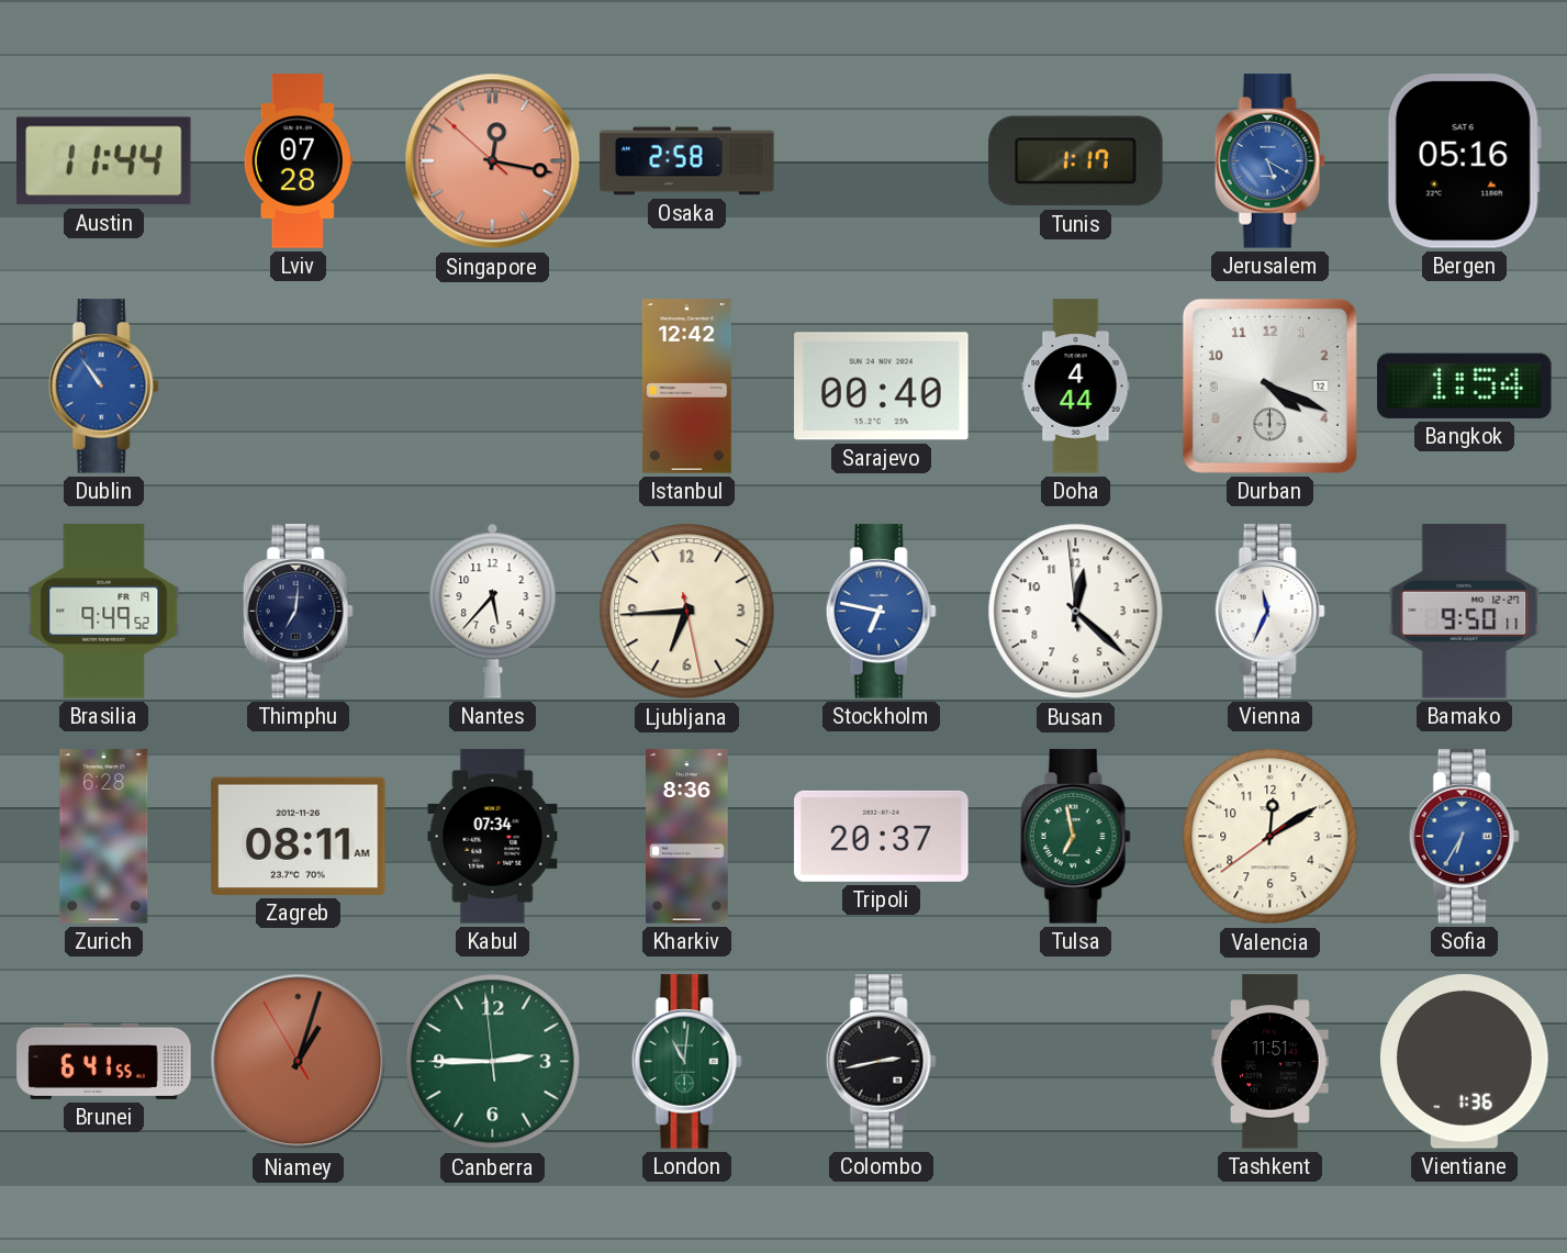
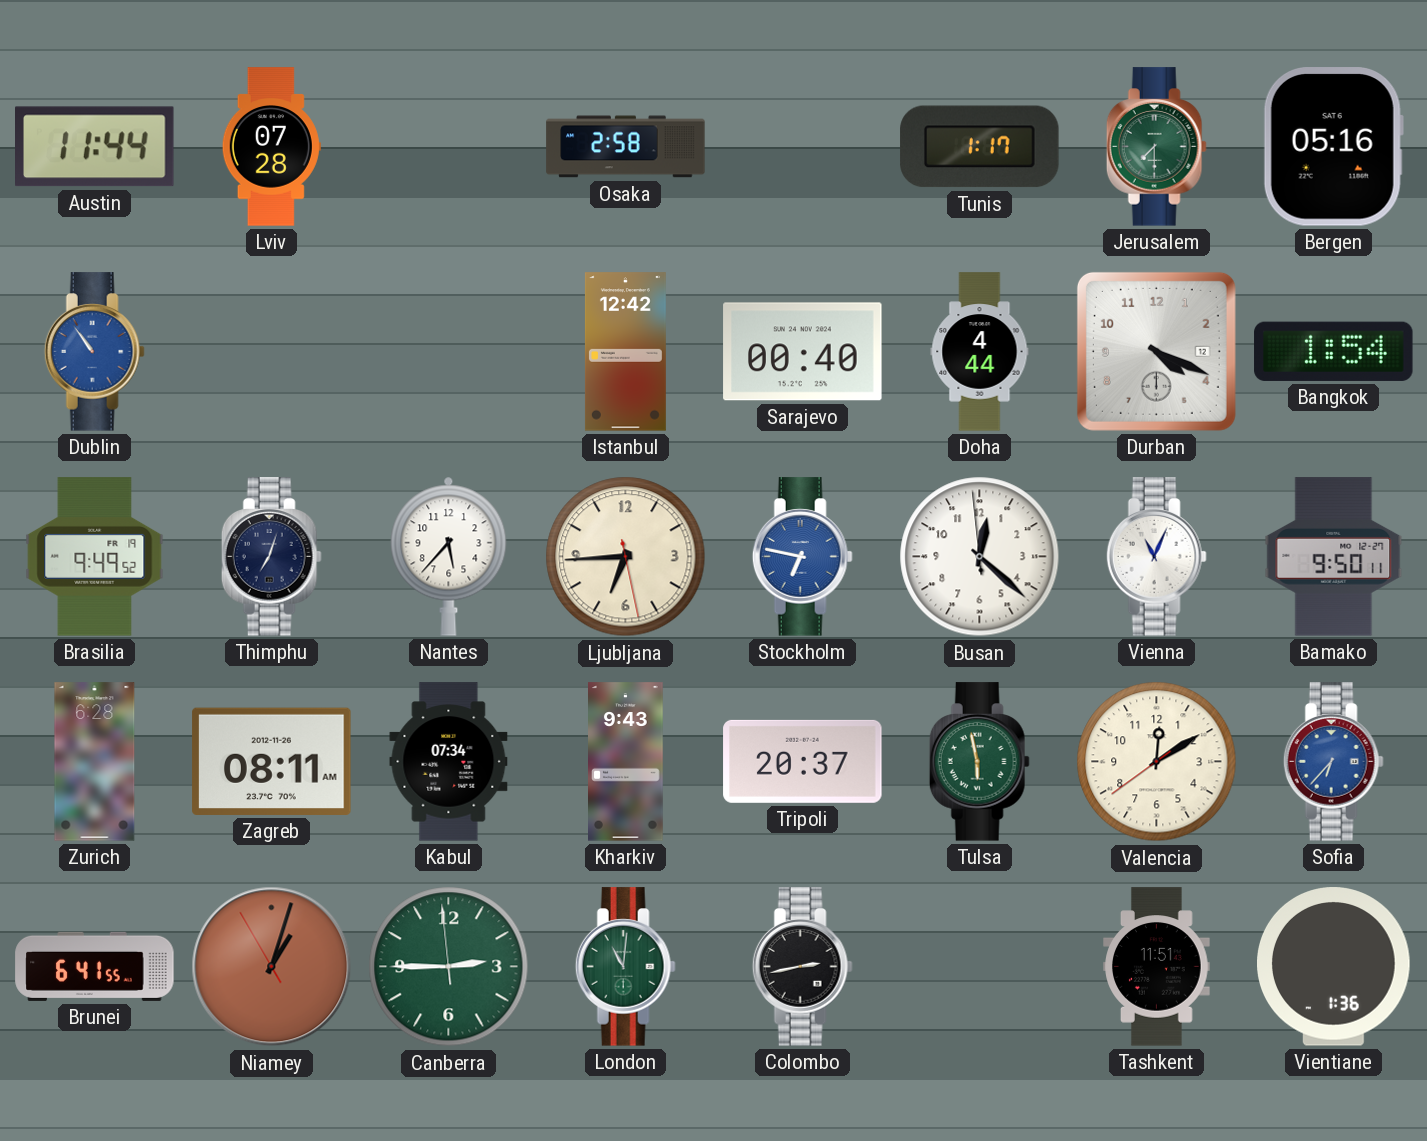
Singapore: 12:16 -> none
Jerusalem: 5:20 -> 7:30
Jerusalem dial: blue -> green
Thimphu: 7:01 -> 7:03
Vienna: 11:34 -> 11:04
Kharkiv: 8:36 -> 9:43
Tulsa: 6:58 -> 5:58
Sofia: 6:35 -> 6:37
